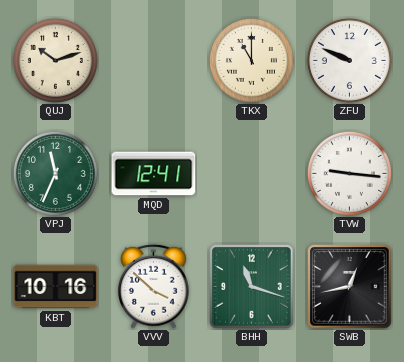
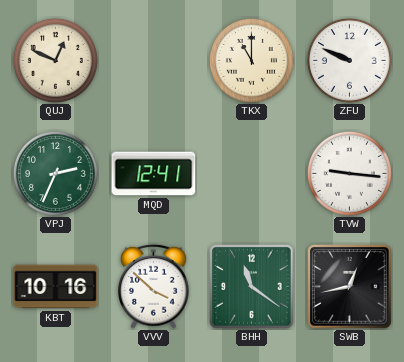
QUJ: 10:12 -> 12:49
VPJ: 11:34 -> 2:34
BHH: 11:18 -> 11:21
